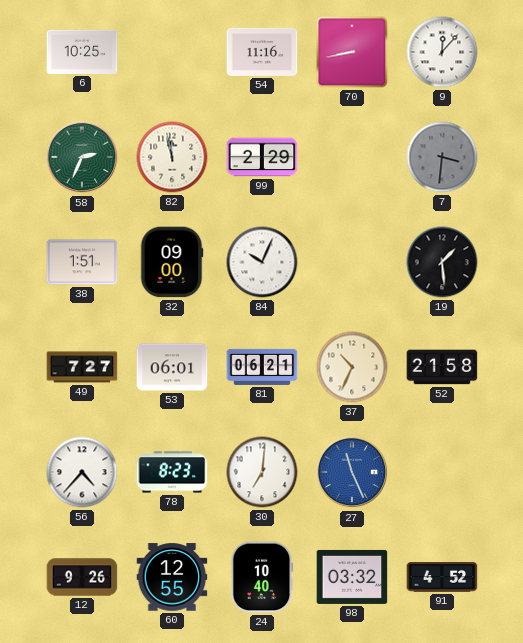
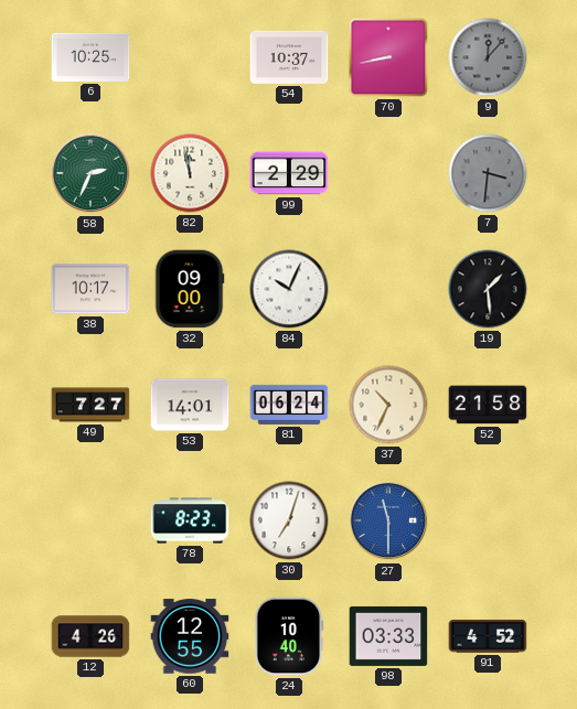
54: 11:16 -> 10:37
9 dial: white -> grey
38: 1:51 -> 10:17
53: 06:01 -> 14:01
81: 06:21 -> 06:24
56: 4:37 -> none
30: 7:01 -> 7:03
27: 11:26 -> 11:30
12: 9:26 -> 4:26
98: 03:32 -> 03:33
